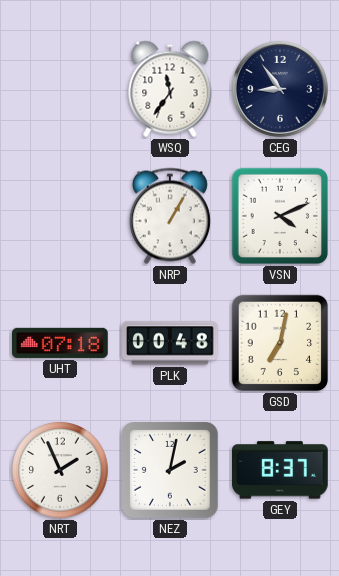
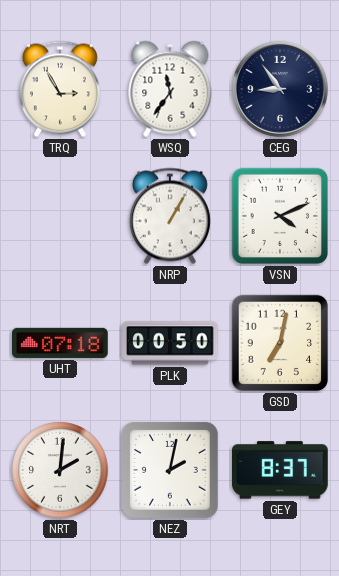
TRQ: none -> 2:55
PLK: 00:48 -> 00:50
NRT: 1:56 -> 2:01
